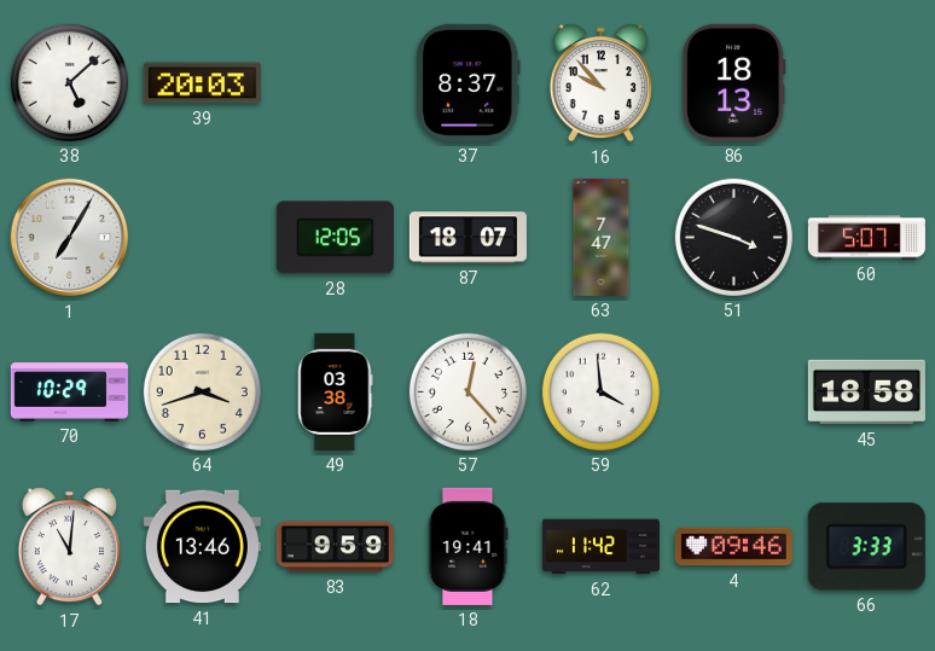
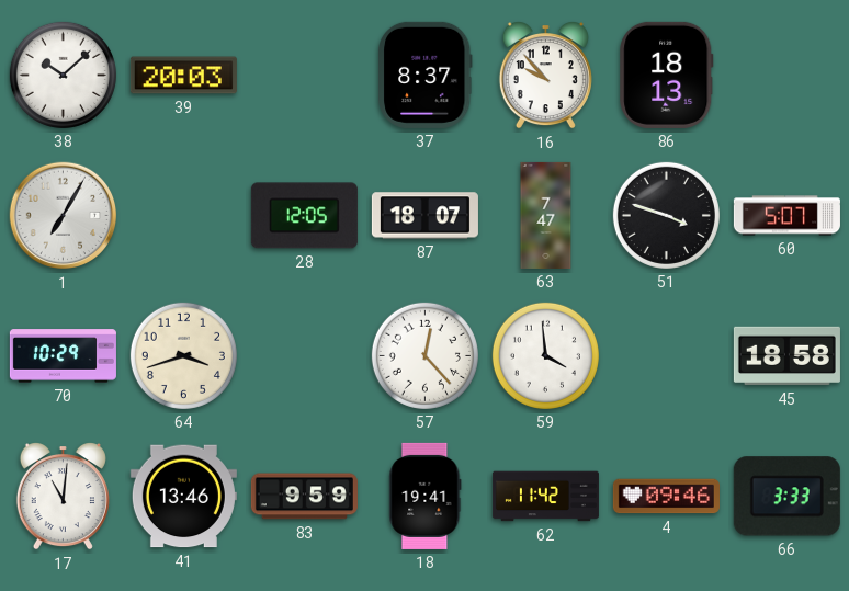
38: 5:08 -> 10:08
49: 03:38 -> none
